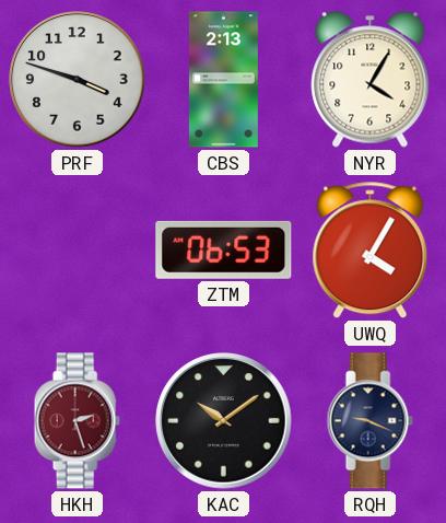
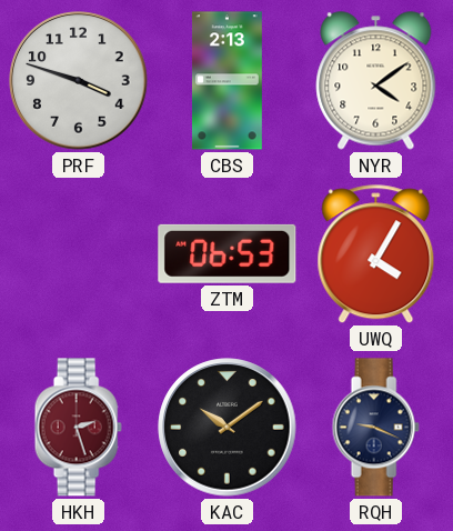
NYR: 4:05 -> 4:09
